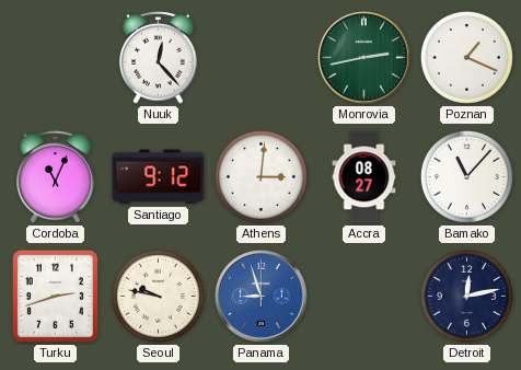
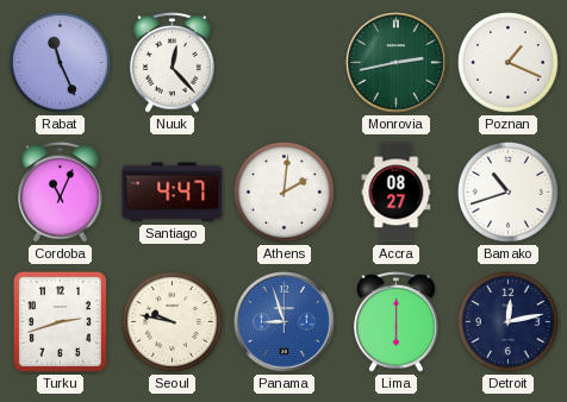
Rabat: none -> 11:26
Santiago: 9:12 -> 4:47
Athens: 3:01 -> 2:01
Bamako: 11:07 -> 10:42
Lima: none -> 6:00
